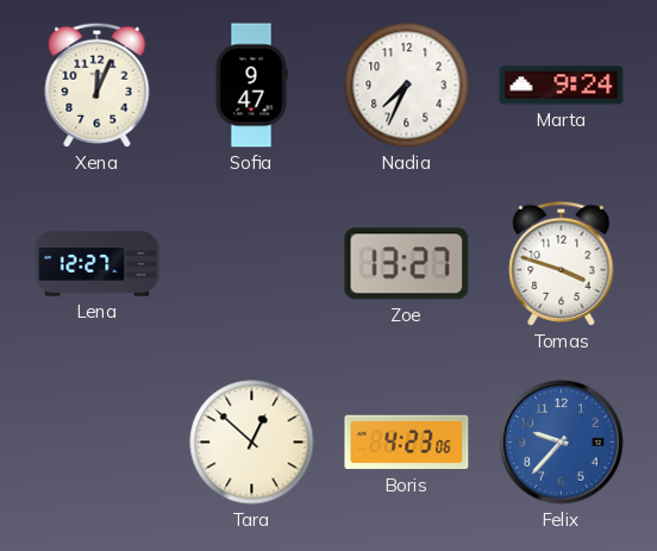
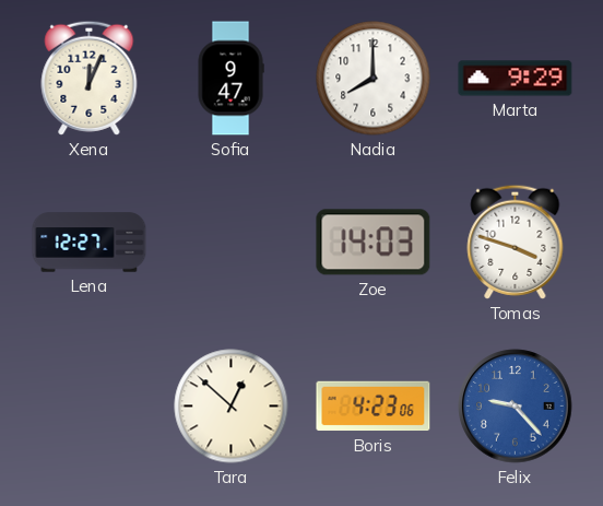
Nadia: 7:34 -> 8:00
Marta: 9:24 -> 9:29
Zoe: 13:27 -> 14:03
Felix: 9:37 -> 9:23
